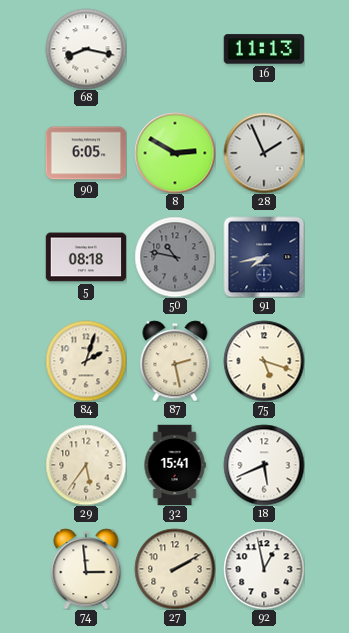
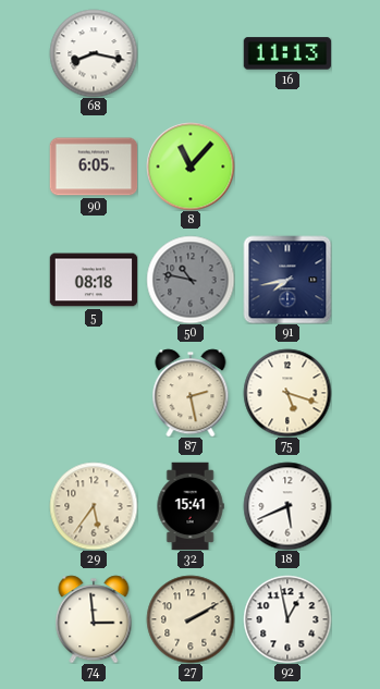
8: 2:50 -> 11:07
28: 1:56 -> none
84: 2:03 -> none
